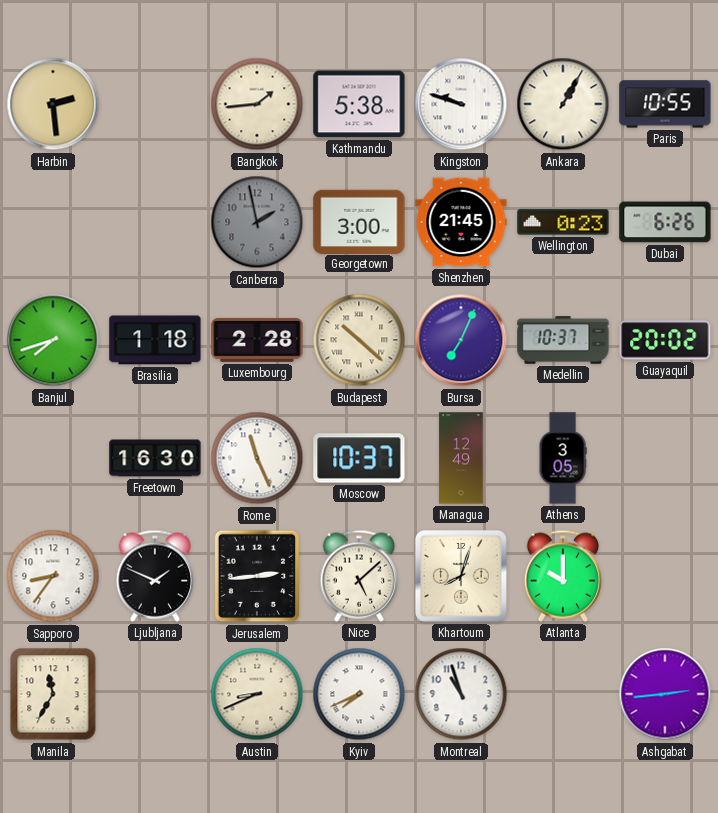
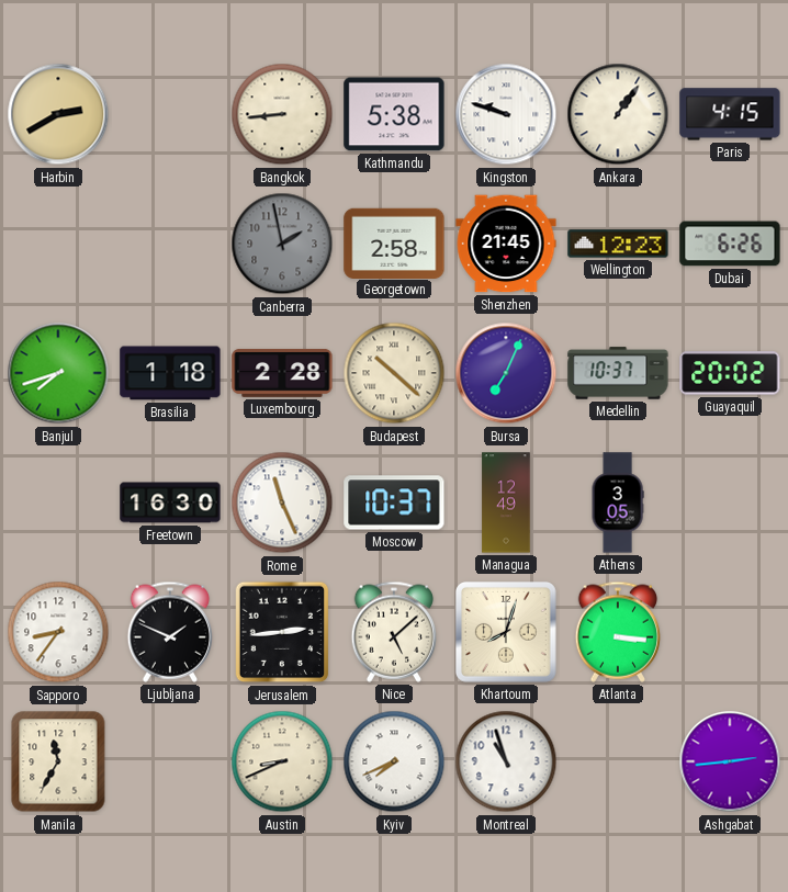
Harbin: 2:29 -> 2:40
Bangkok: 1:44 -> 8:44
Ankara: 1:05 -> 1:06
Paris: 10:55 -> 4:15
Georgetown: 3:00 -> 2:58
Wellington: 0:23 -> 12:23
Atlanta: 10:00 -> 3:16
